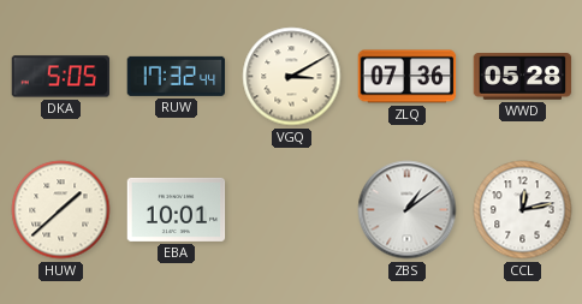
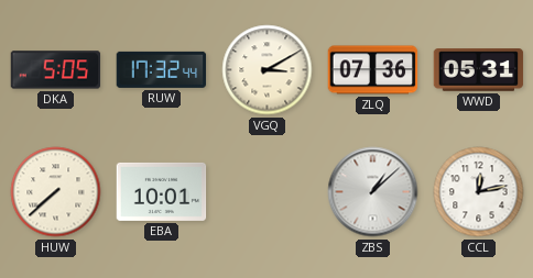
WWD: 05:28 -> 05:31
HUW: 1:38 -> 7:38
ZBS: 1:09 -> 1:08
